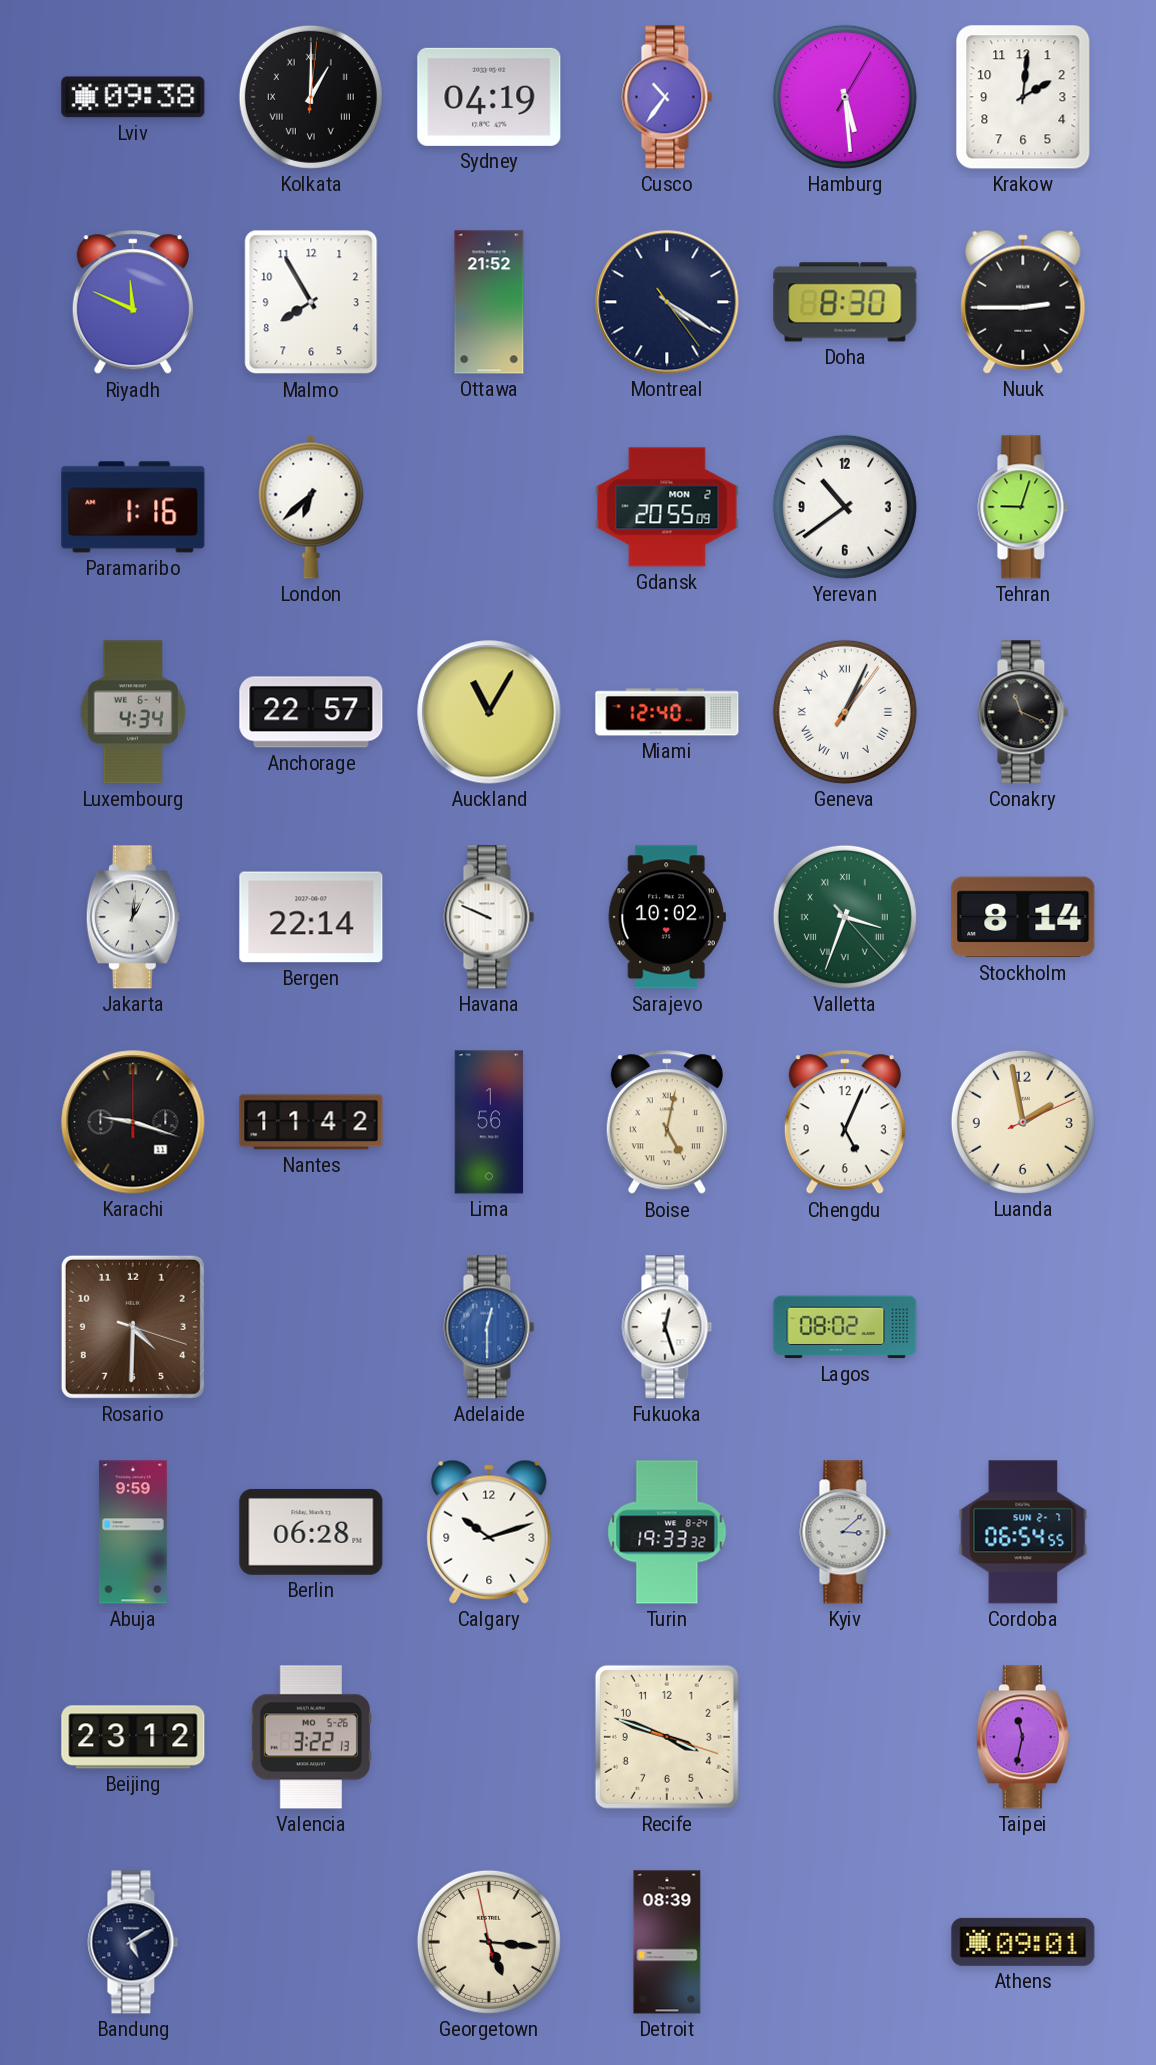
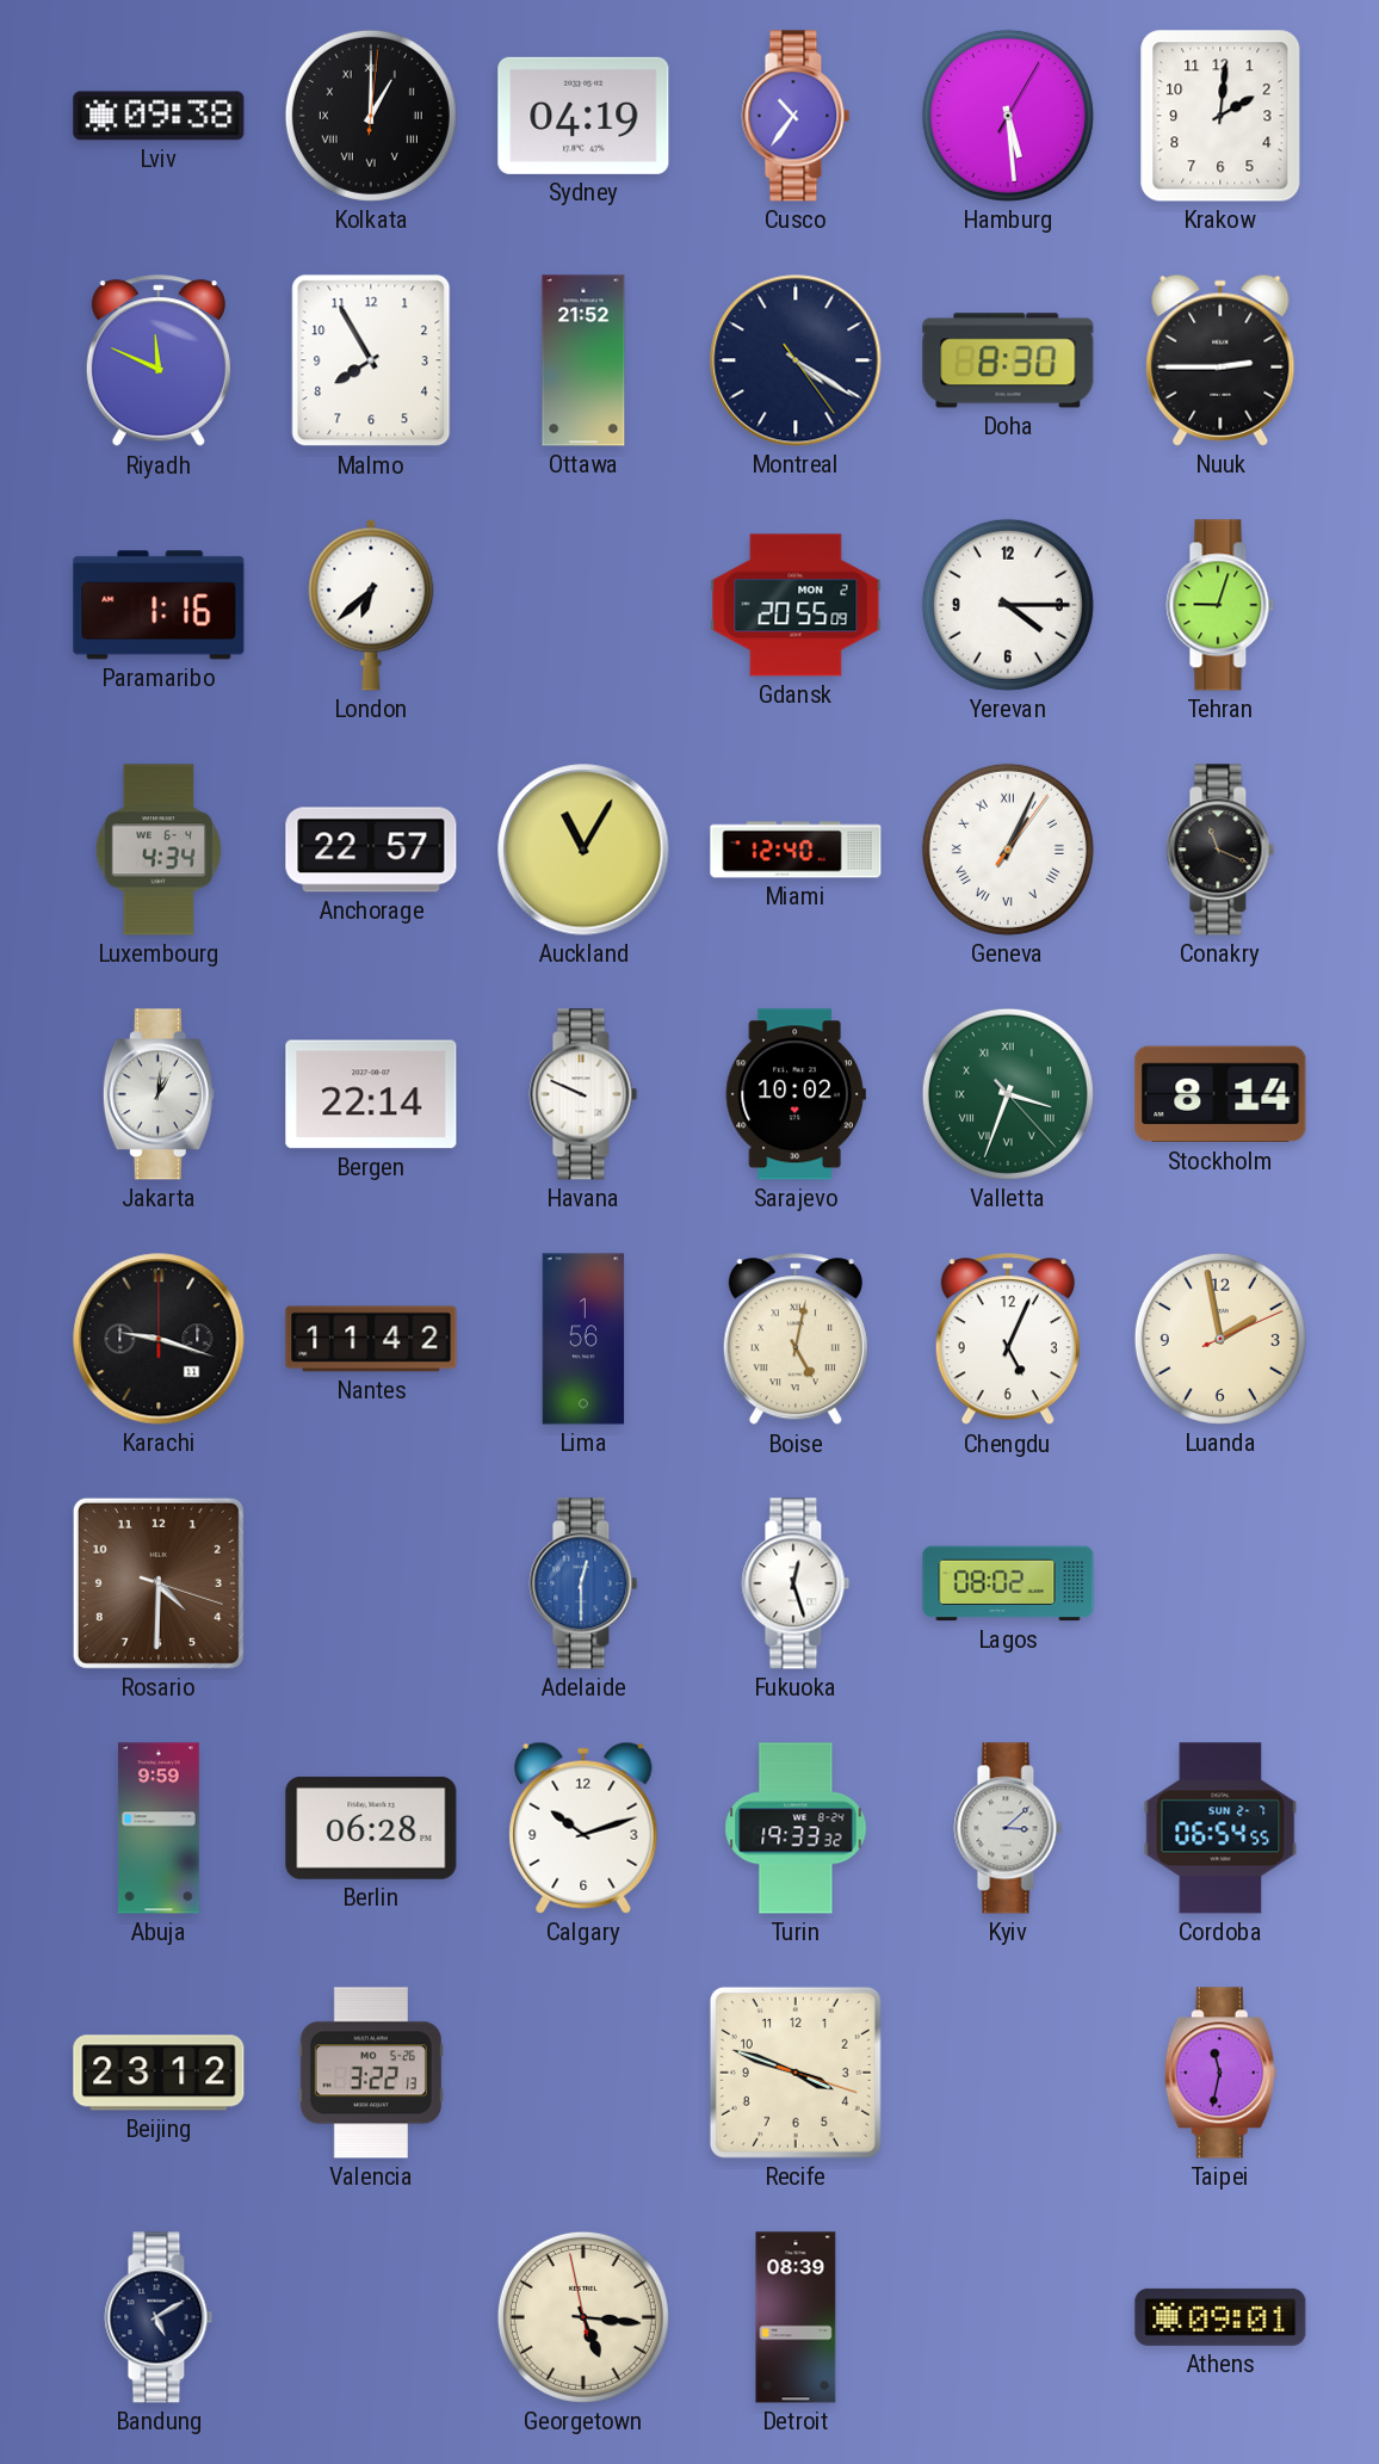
Yerevan: 10:39 -> 4:15
